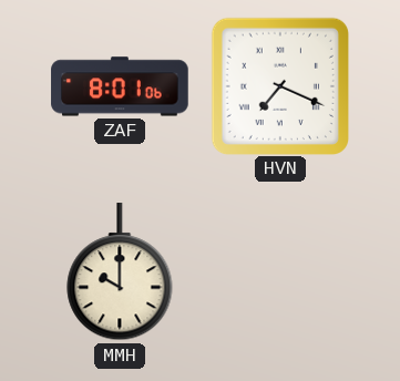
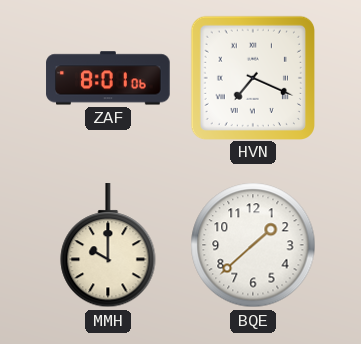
BQE: none -> 1:38
